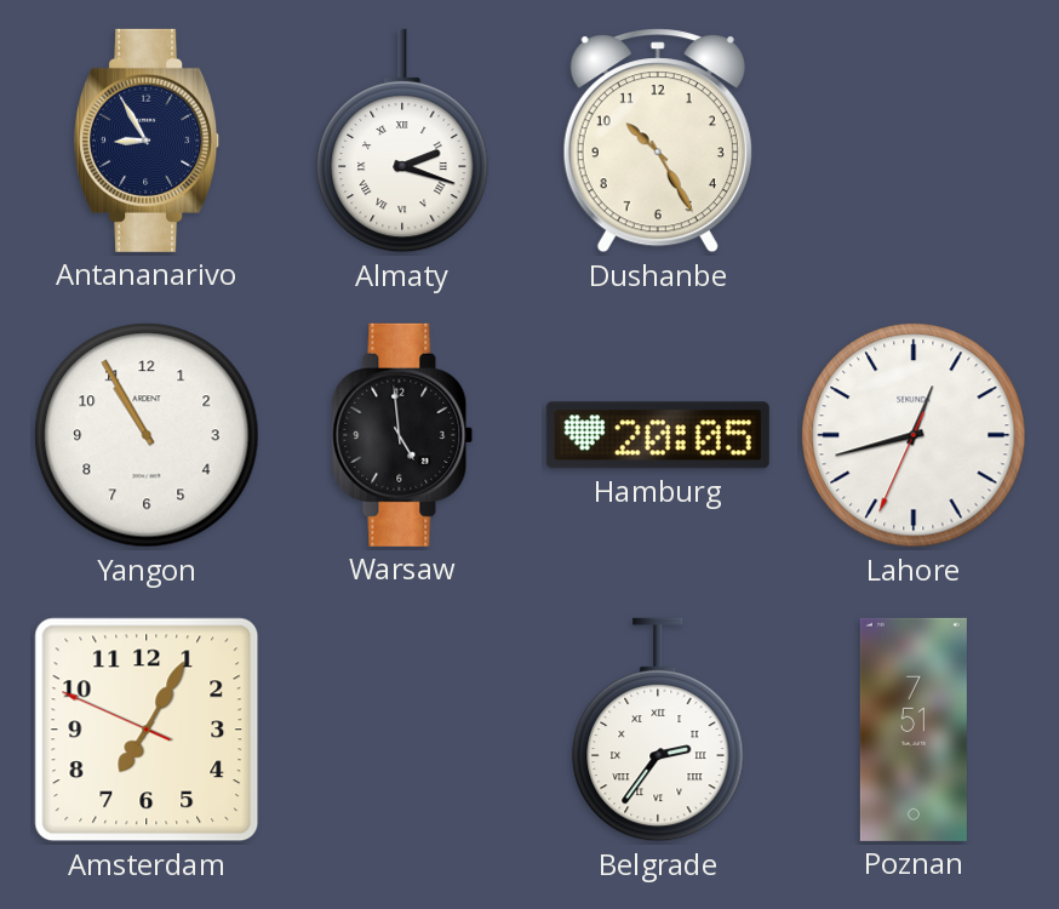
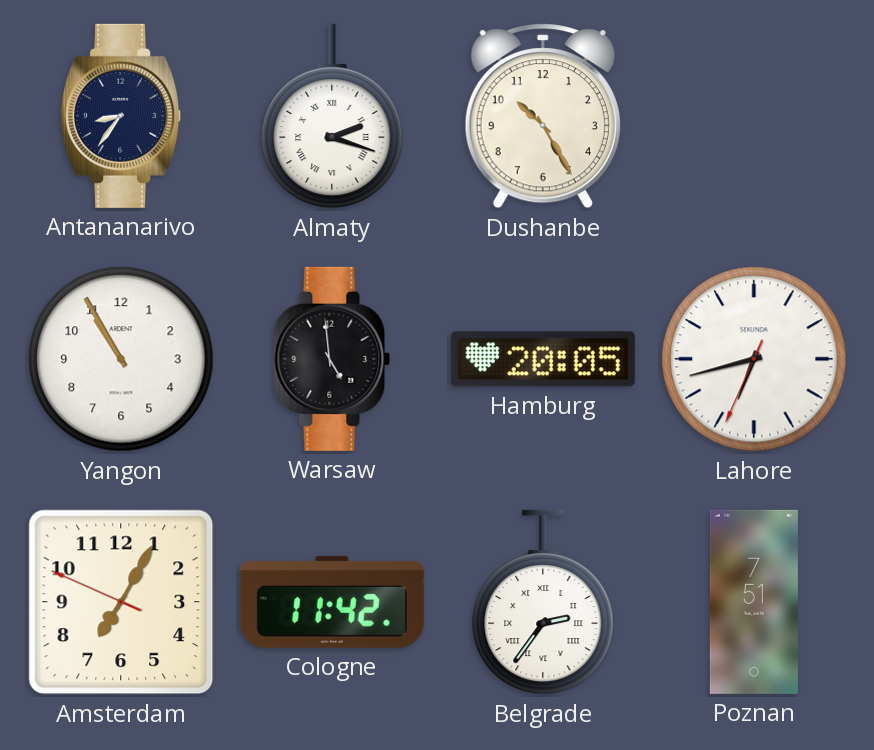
Antananarivo: 8:55 -> 8:36
Lahore: 12:42 -> 6:42
Cologne: none -> 11:42
